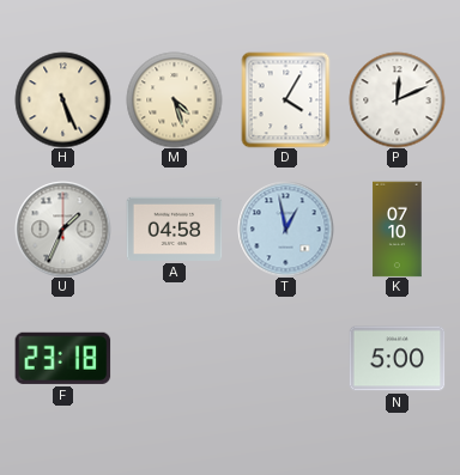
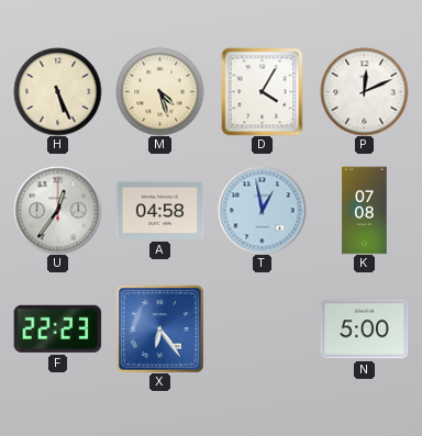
U: 1:34 -> 12:36
K: 07:10 -> 07:08
F: 23:18 -> 22:23
X: none -> 6:24
